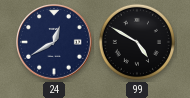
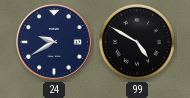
24: 12:40 -> 9:40
